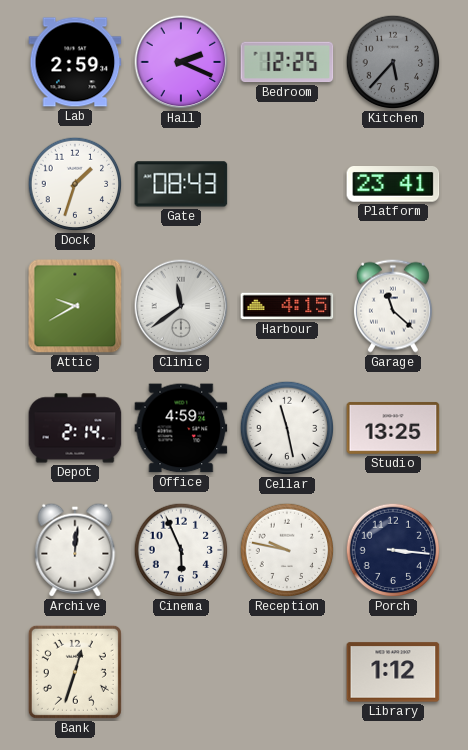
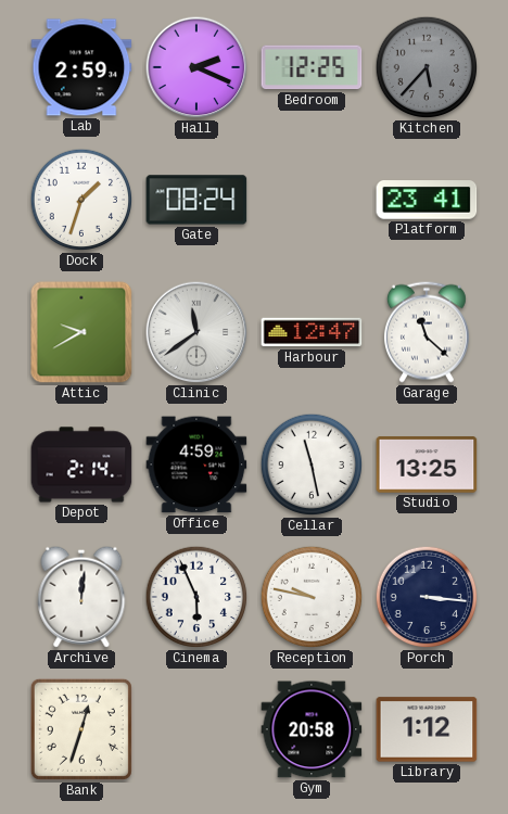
Gate: 08:43 -> 08:24
Harbour: 4:15 -> 12:47
Gym: none -> 20:58
